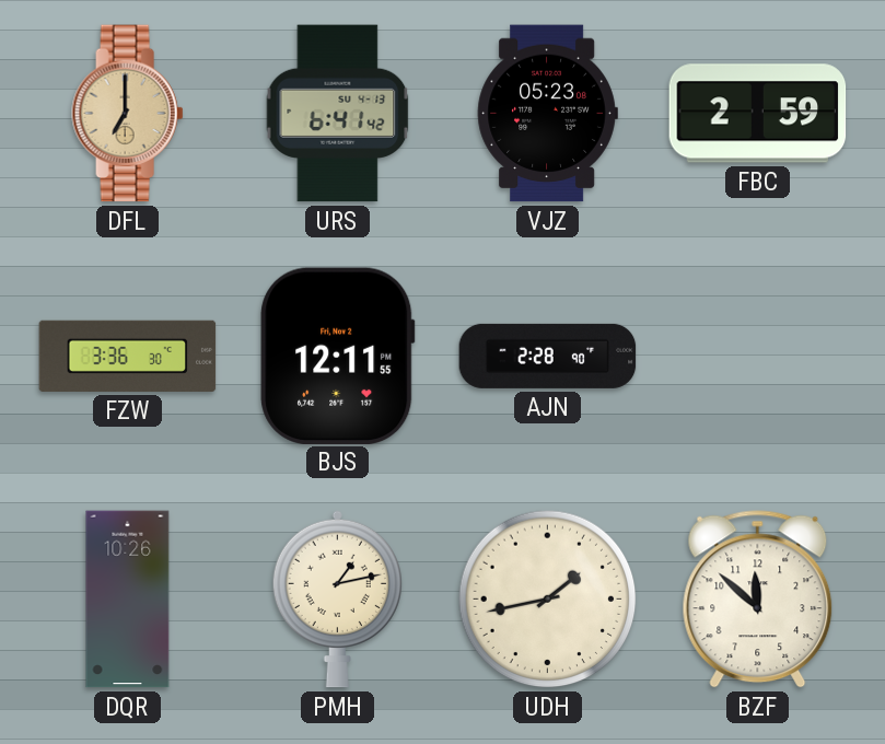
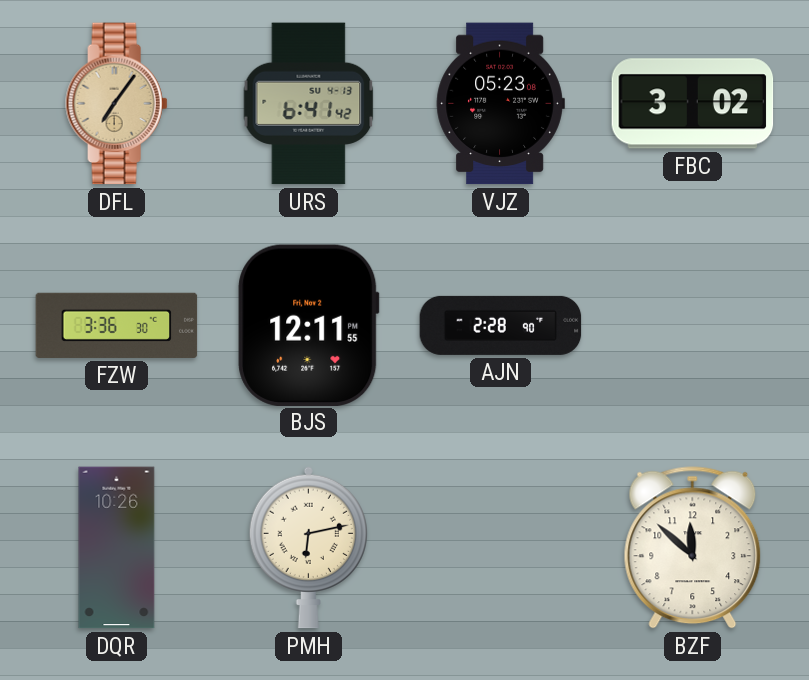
DFL: 7:00 -> 7:06
FBC: 2:59 -> 3:02
PMH: 1:13 -> 6:13
UDH: 1:43 -> none
